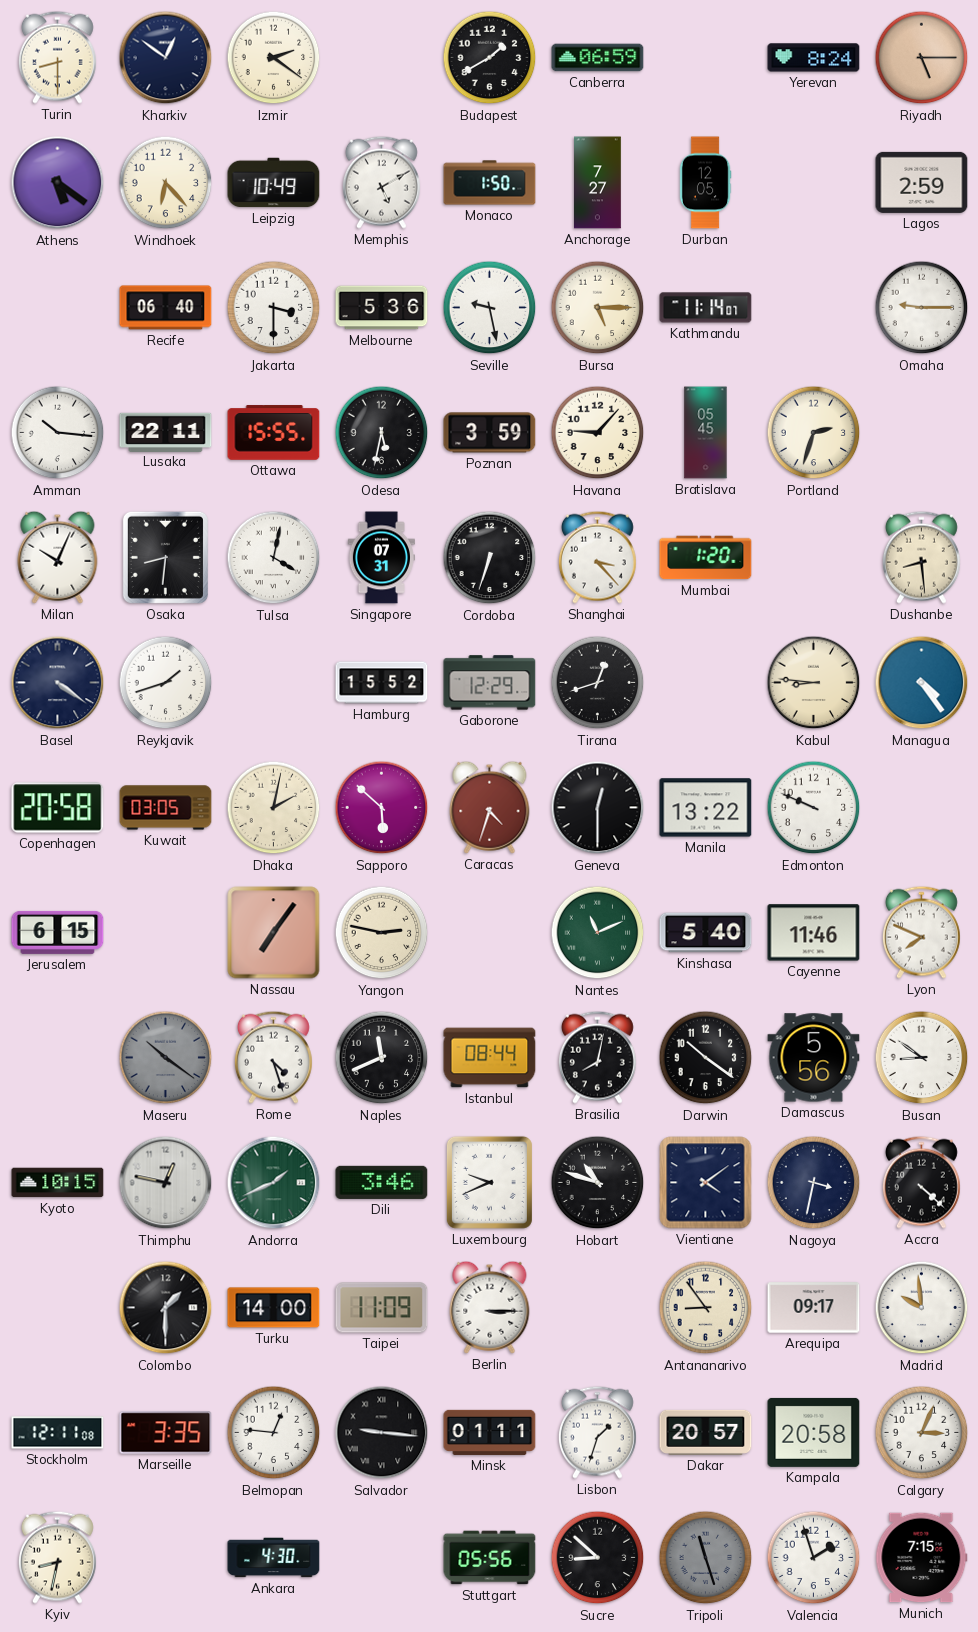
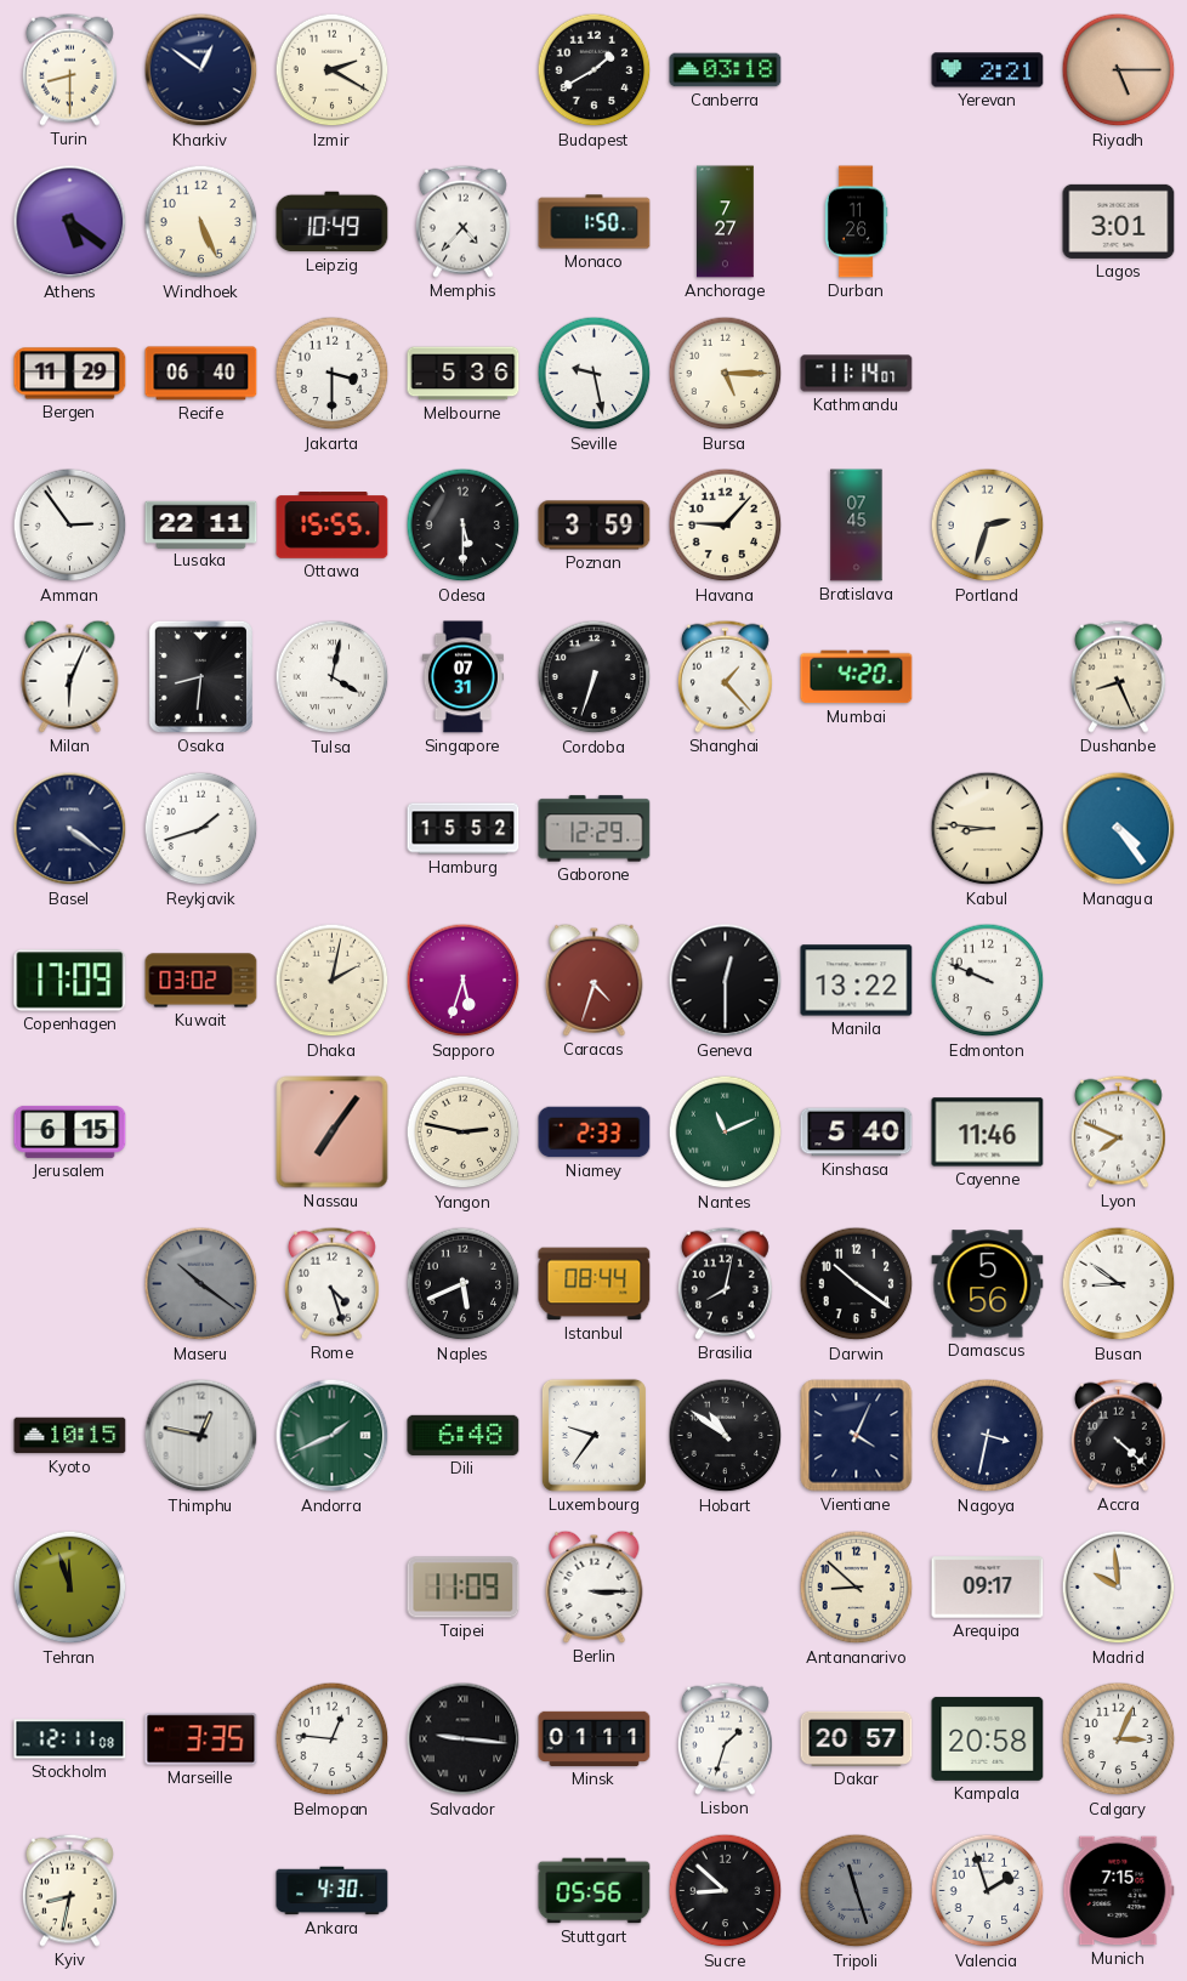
Izmir: 2:21 -> 2:20
Canberra: 06:59 -> 03:18
Yerevan: 8:24 -> 2:21
Windhoek: 6:23 -> 5:26
Memphis: 5:10 -> 4:37
Durban: 12:05 -> 11:26
Lagos: 2:59 -> 3:01
Bergen: none -> 11:29
Omaha: 9:15 -> none
Amman: 10:16 -> 2:54
Odesa: 5:32 -> 5:30
Bratislava: 05:45 -> 07:45
Milan: 10:04 -> 6:04
Shanghai: 3:23 -> 1:23
Mumbai: 1:20 -> 4:20
Dushanbe: 8:29 -> 8:26
Tirana: 12:42 -> none
Copenhagen: 20:58 -> 17:09
Kuwait: 03:05 -> 03:02
Sapporo: 5:52 -> 5:33
Niamey: none -> 2:33
Naples: 11:41 -> 5:41
Dili: 3:46 -> 6:48
Luxembourg: 9:41 -> 9:36
Hobart: 10:48 -> 10:51
Vientiane: 4:09 -> 4:04
Tehran: none -> 11:57
Colombo: 1:30 -> none
Turku: 14:00 -> none
Antananarivo: 8:54 -> 8:52
